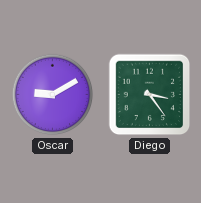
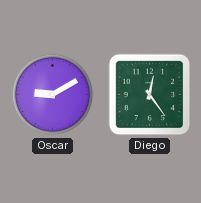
Diego: 3:24 -> 12:24
